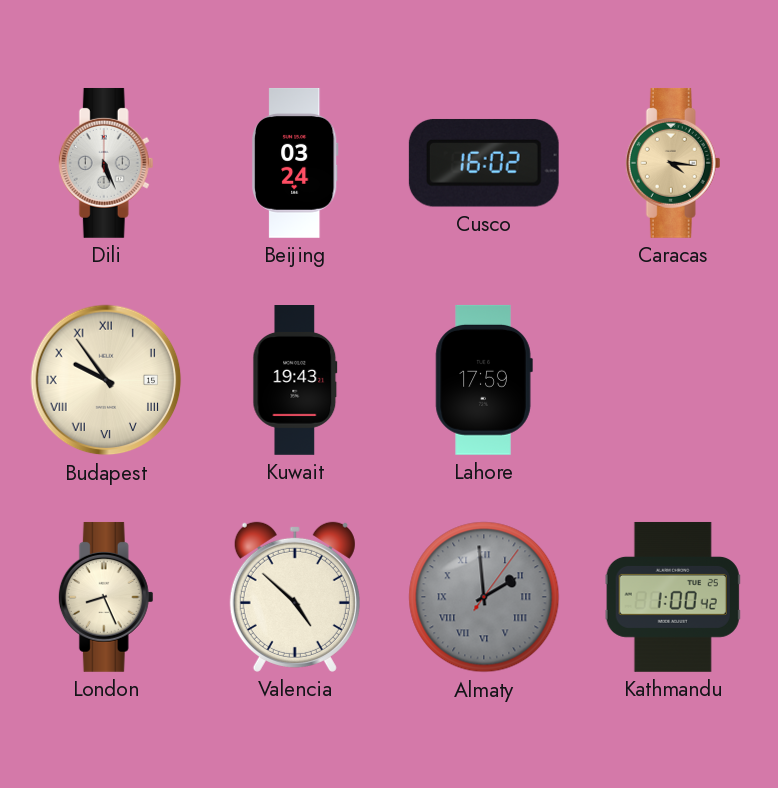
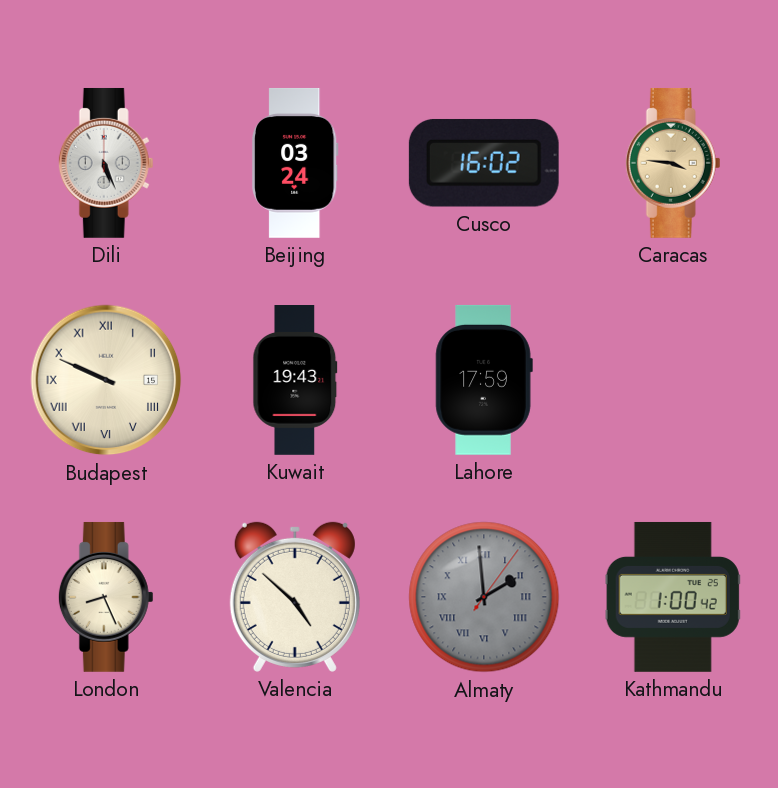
Caracas: 4:16 -> 3:46
Budapest: 9:54 -> 9:49
